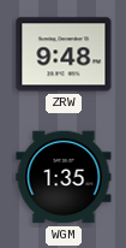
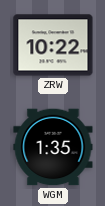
ZRW: 9:48 -> 10:22
